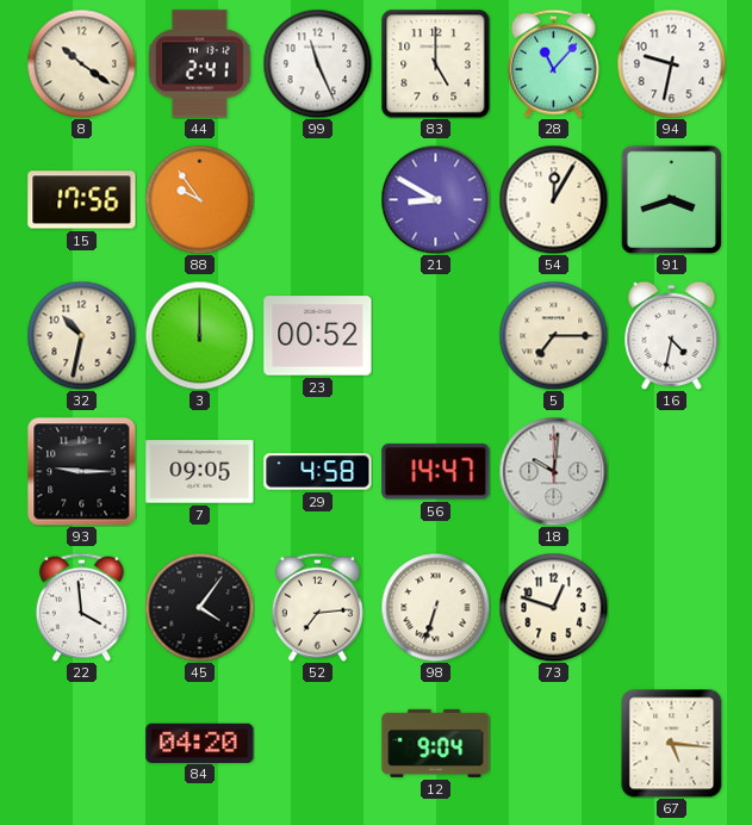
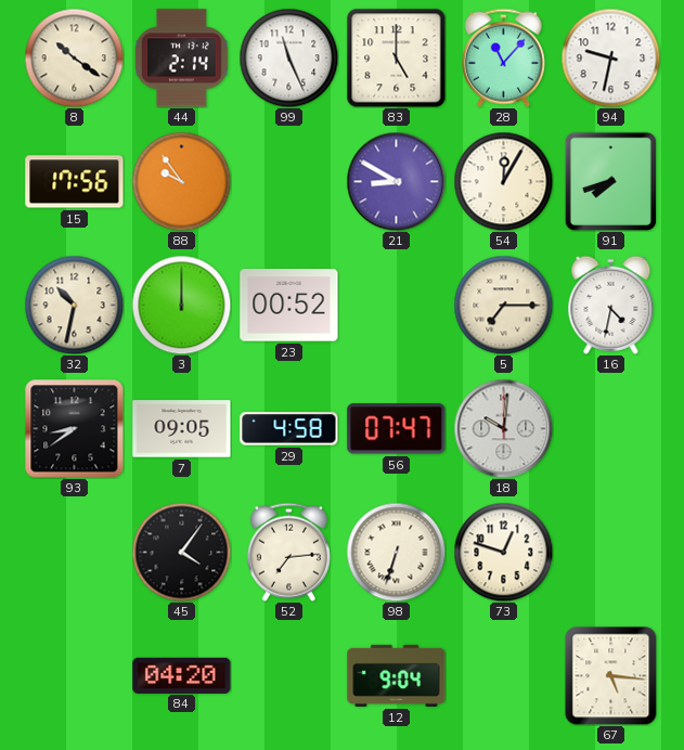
44: 2:41 -> 2:14
91: 3:42 -> 7:42
93: 9:15 -> 8:39
56: 14:47 -> 07:47
22: 3:59 -> none
